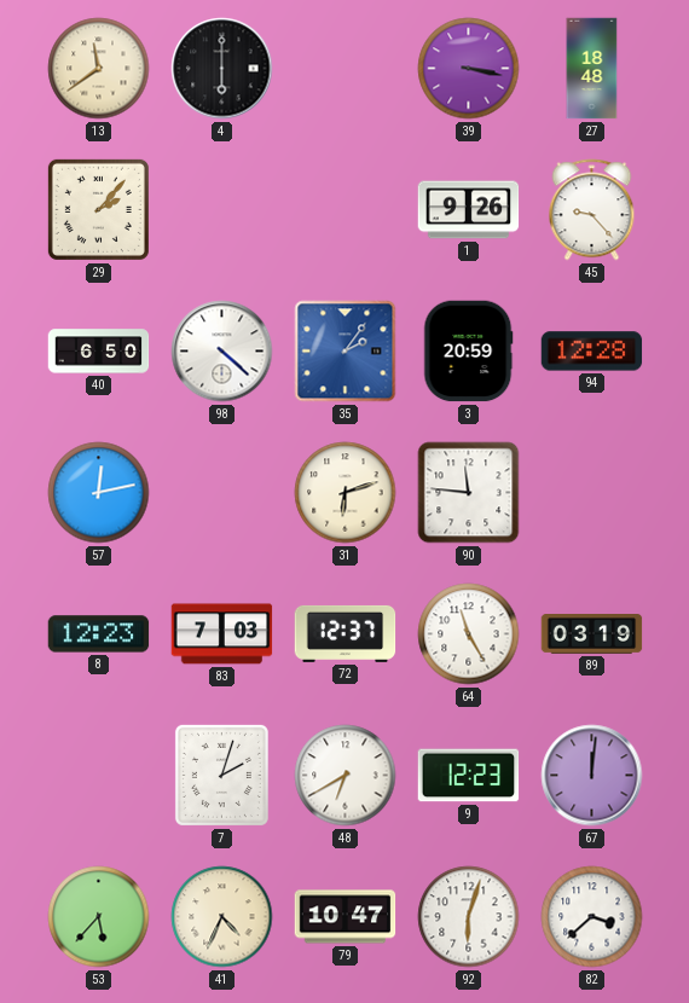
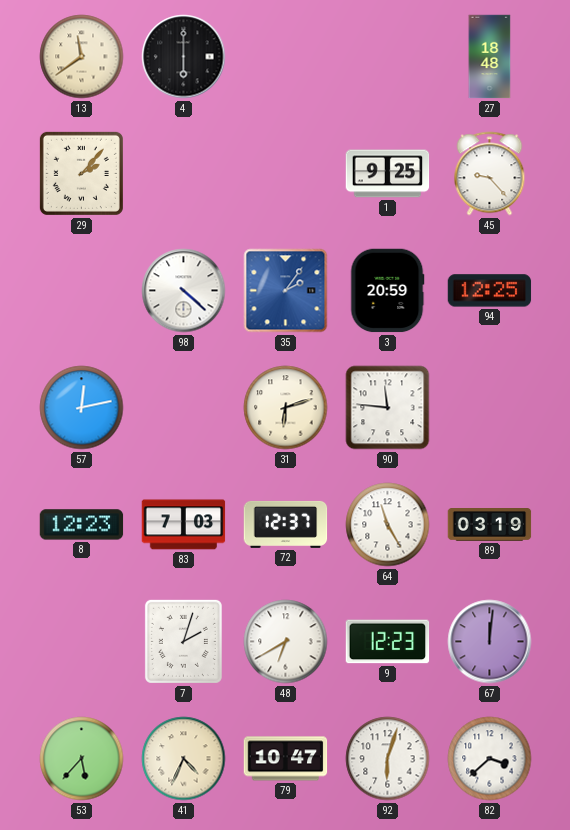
39: 3:17 -> none
1: 9:26 -> 9:25
40: 6:50 -> none
94: 12:28 -> 12:25
